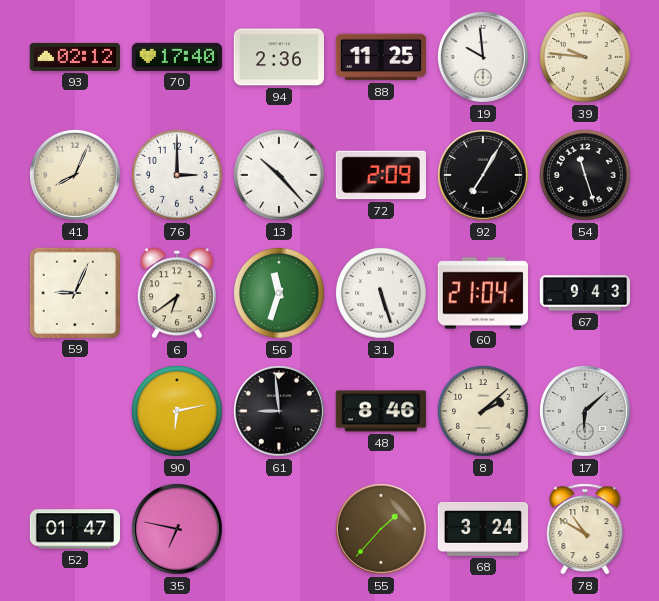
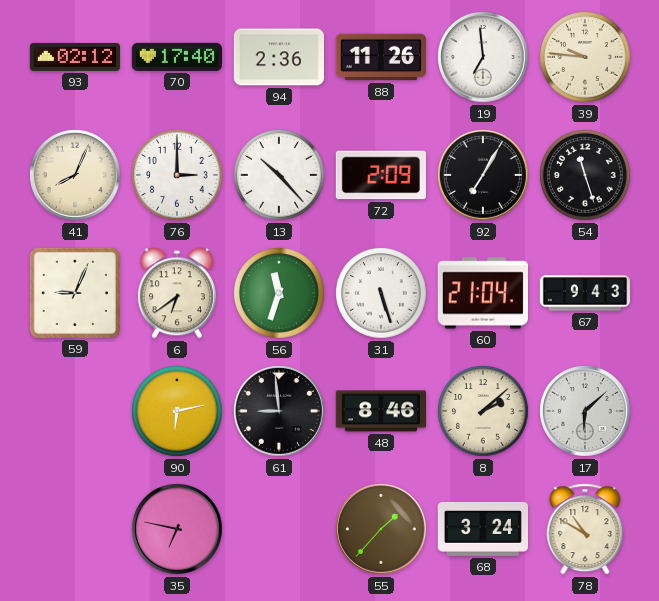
88: 11:25 -> 11:26
19: 9:59 -> 6:59
52: 01:47 -> none
